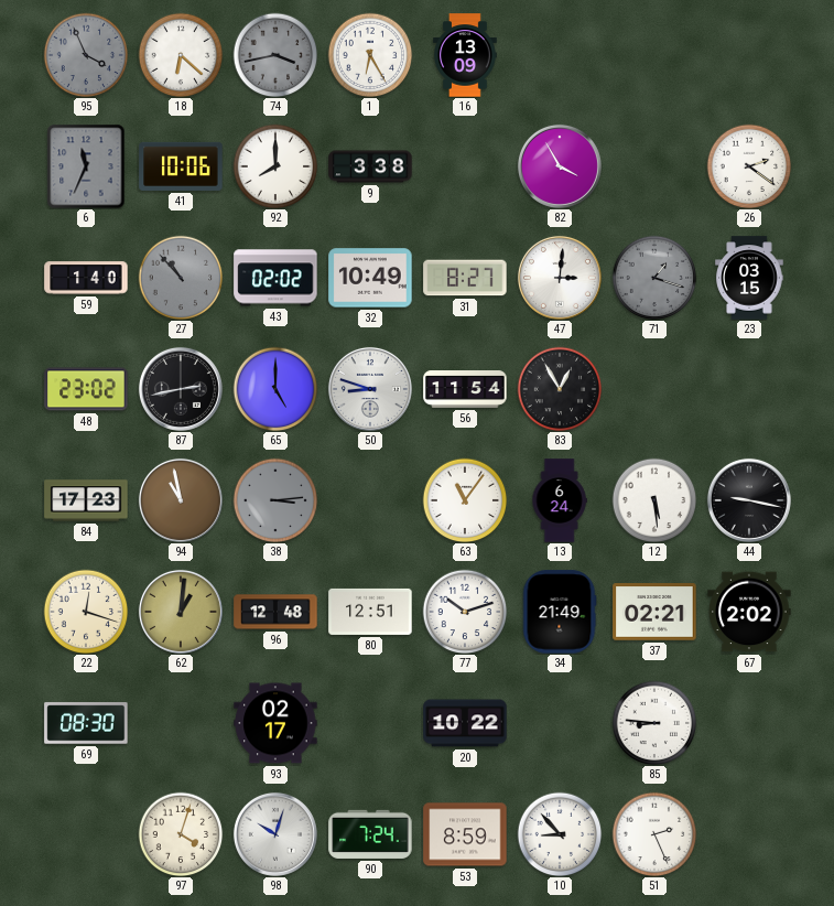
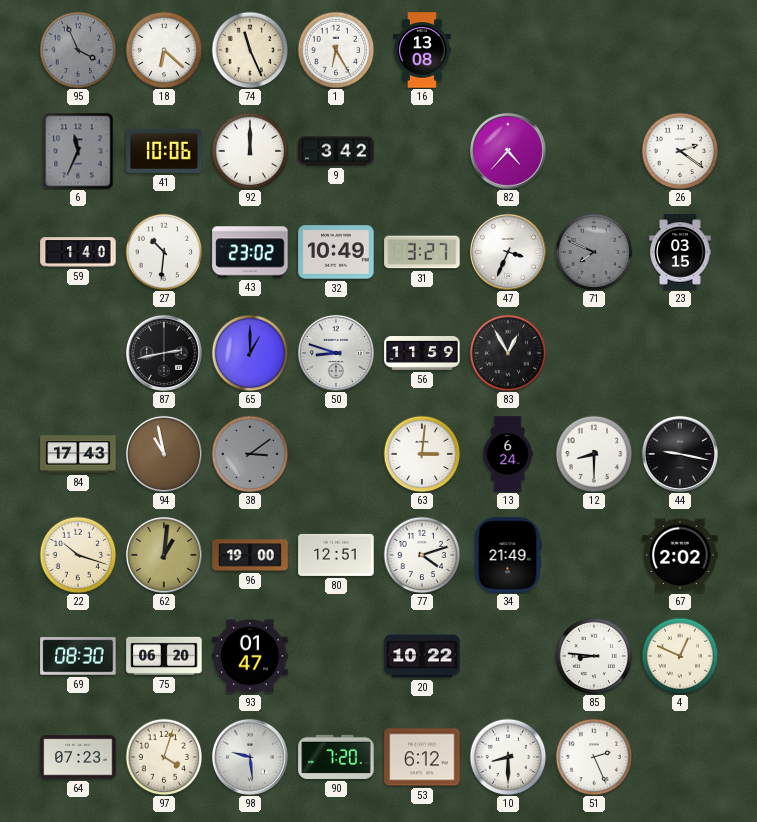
74: 3:43 -> 11:26
74 dial: grey -> cream
16: 13:09 -> 13:08
92: 8:00 -> 12:00
9: 3:38 -> 3:42
82: 3:55 -> 4:37
27: 10:53 -> 10:31
27 dial: grey -> white
43: 02:02 -> 23:02
31: 8:27 -> 3:27
47: 3:01 -> 3:34
71: 1:18 -> 7:49
48: 23:02 -> none
65: 5:00 -> 1:00
56: 11:54 -> 11:59
84: 17:23 -> 17:43
38: 3:14 -> 3:09
63: 11:06 -> 3:01
12: 5:29 -> 8:30
22: 12:18 -> 10:18
96: 12:48 -> 19:00
77: 10:12 -> 4:12
37: 02:21 -> none
75: none -> 06:20
93: 02:17 -> 01:47
4: none -> 12:49
64: none -> 07:23
98: 10:03 -> 9:29
90: 7:24 -> 7:20
53: 8:59 -> 6:12
10: 8:53 -> 8:30
